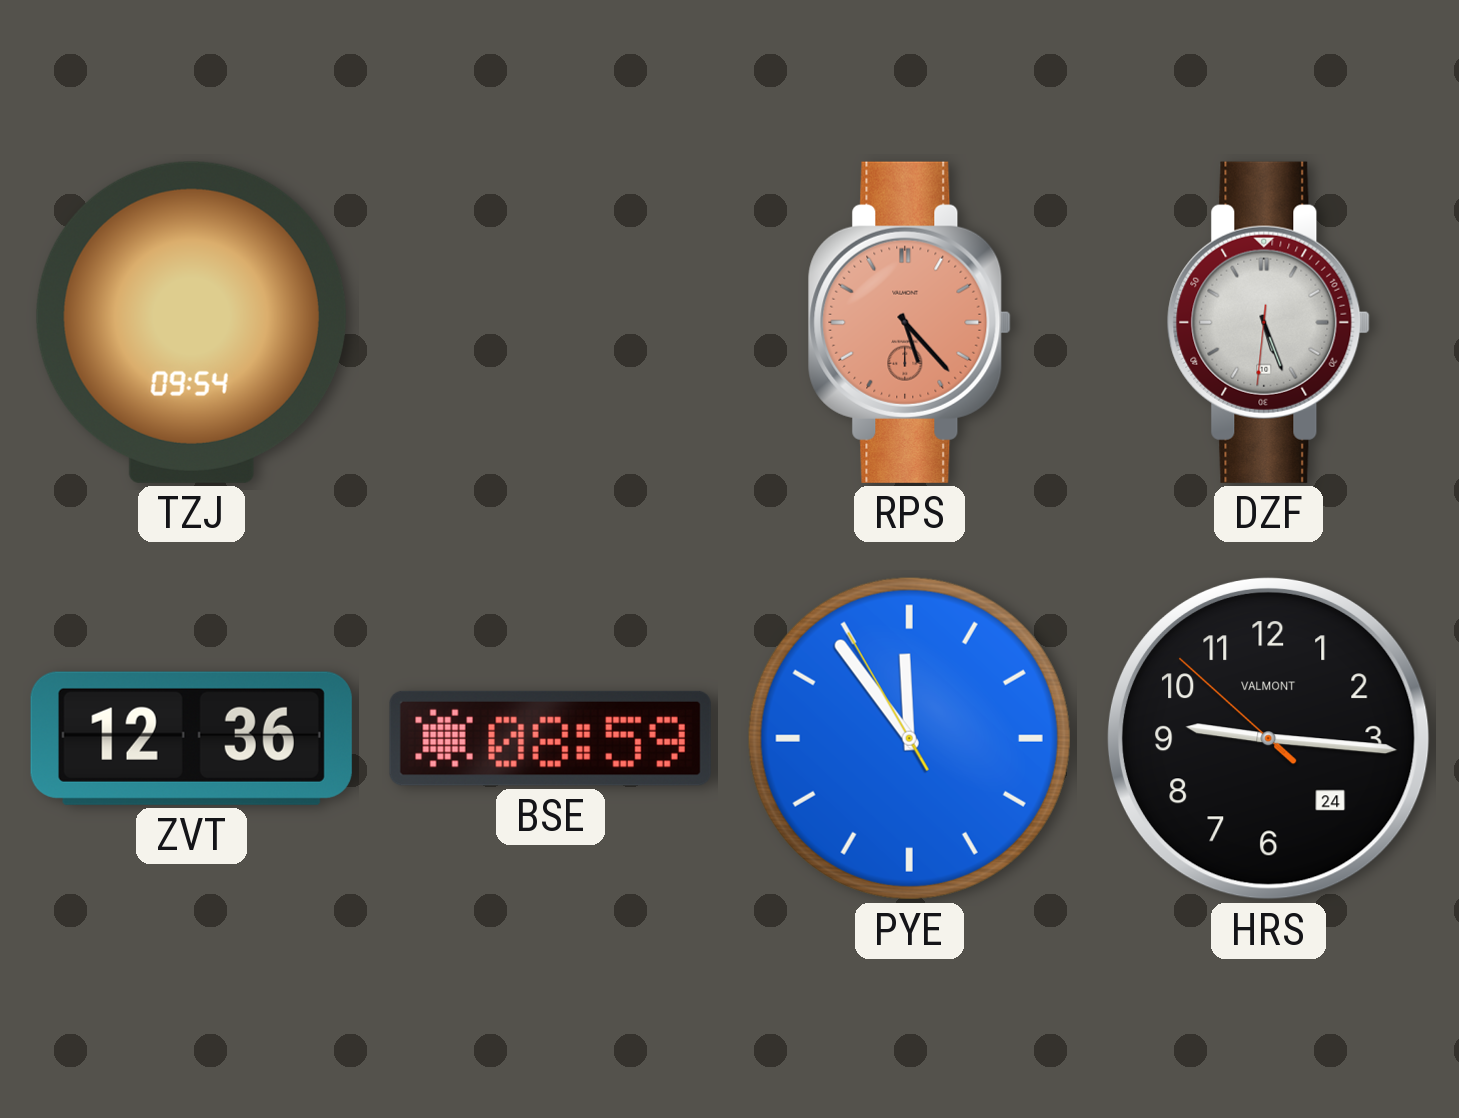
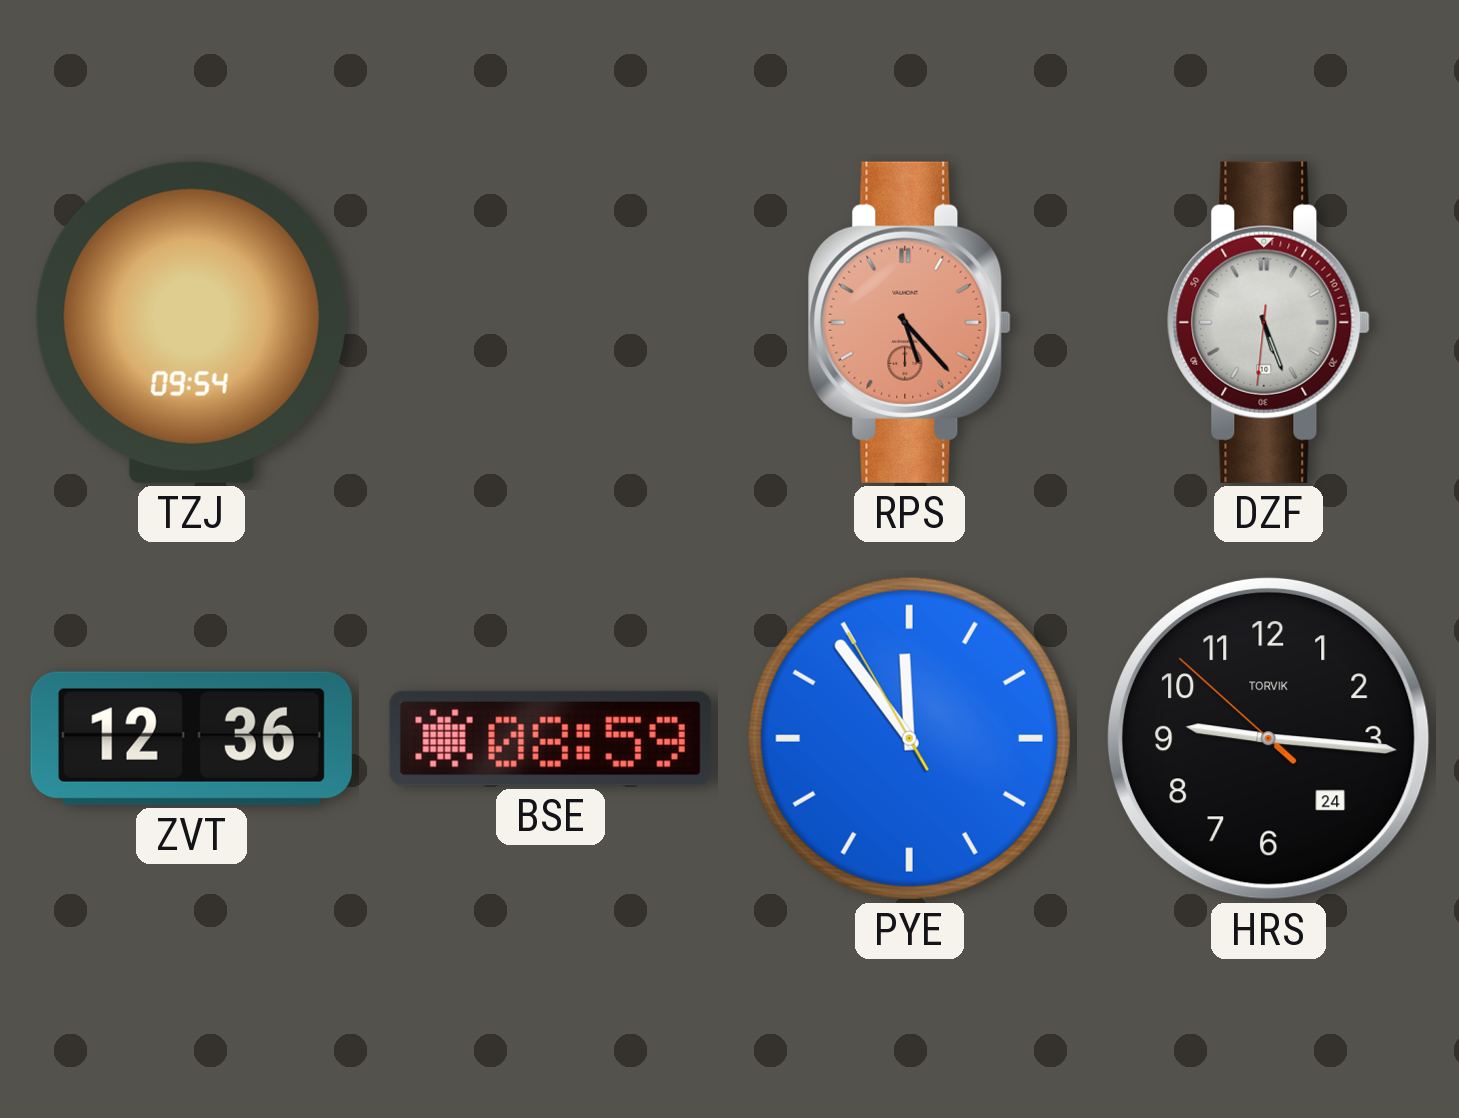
HRS brand: VALMONT -> TORVIK
